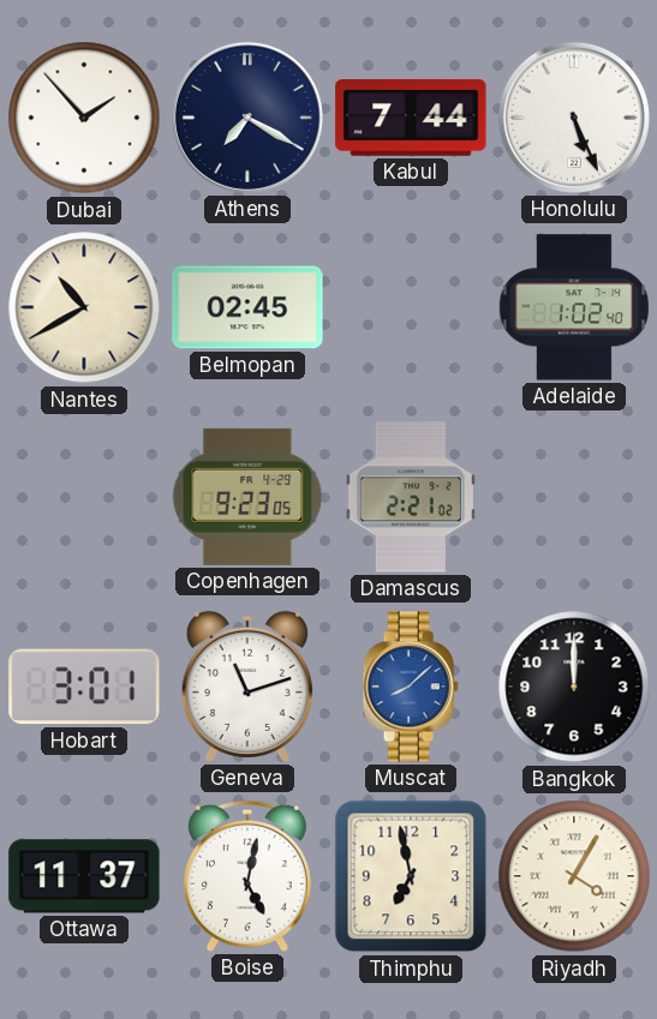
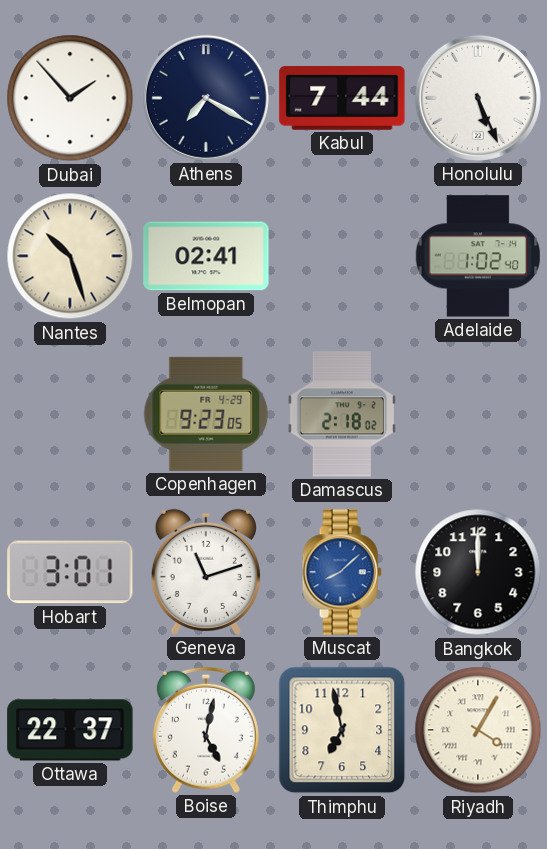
Nantes: 10:40 -> 10:27
Belmopan: 02:45 -> 02:41
Damascus: 2:21 -> 2:18
Ottawa: 11:37 -> 22:37
